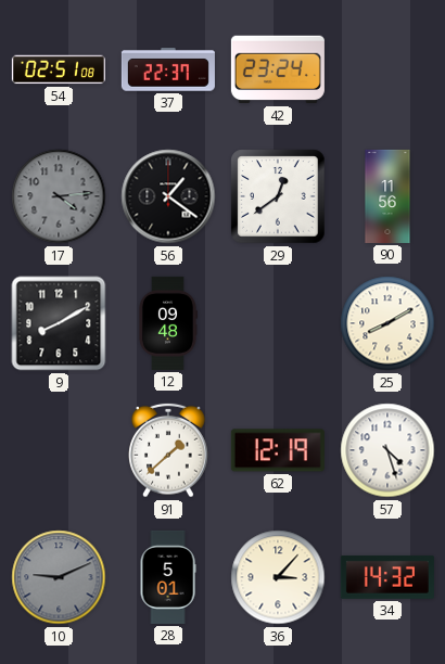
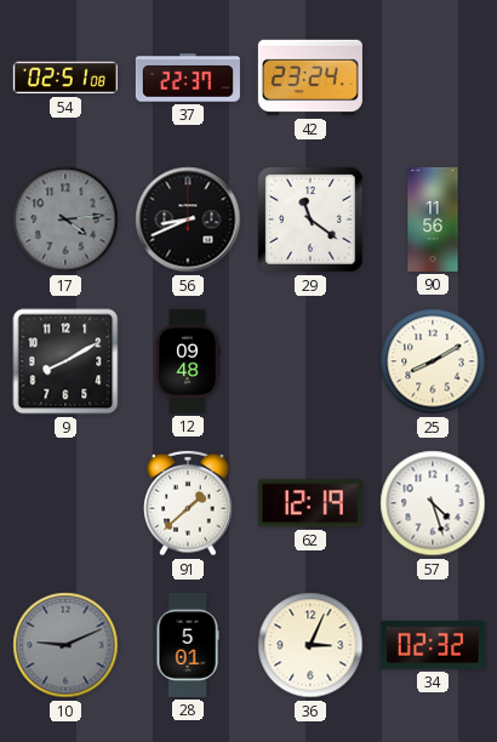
56: 1:21 -> 8:41
29: 12:39 -> 11:21
36: 3:07 -> 3:04
34: 14:32 -> 02:32
